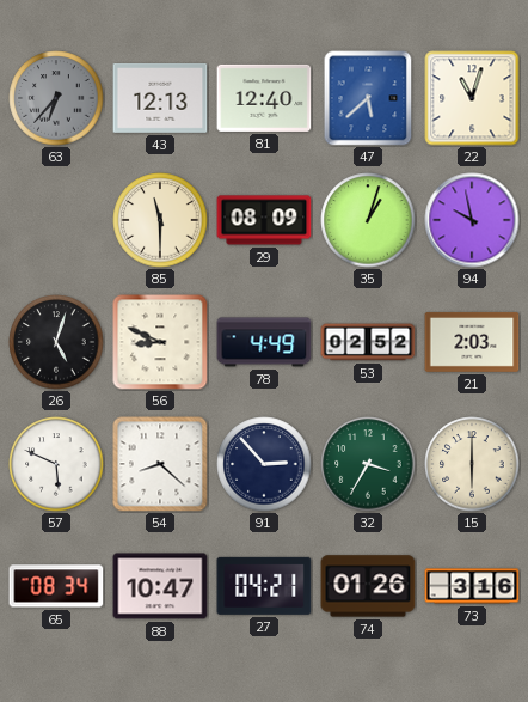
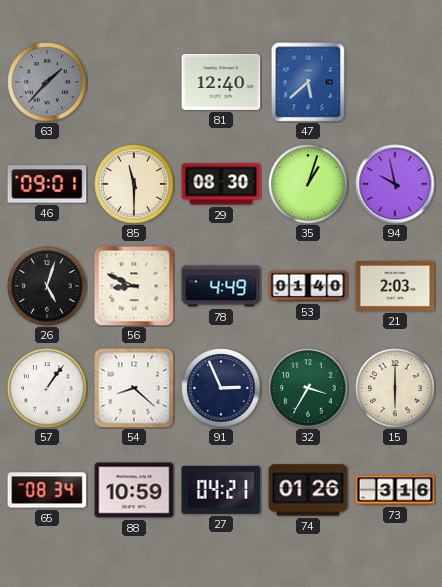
63: 6:37 -> 1:37
43: 12:13 -> none
22: 11:03 -> none
46: none -> 09:01
29: 08:09 -> 08:30
53: 02:52 -> 01:40
57: 5:49 -> 1:06
91: 2:53 -> 2:56
88: 10:47 -> 10:59
